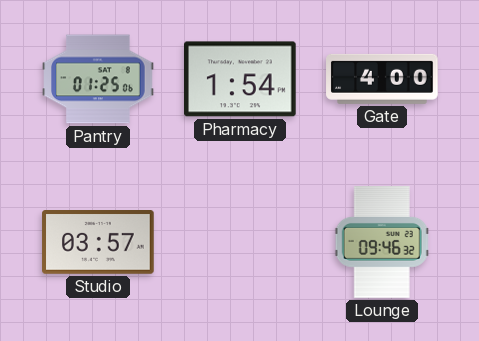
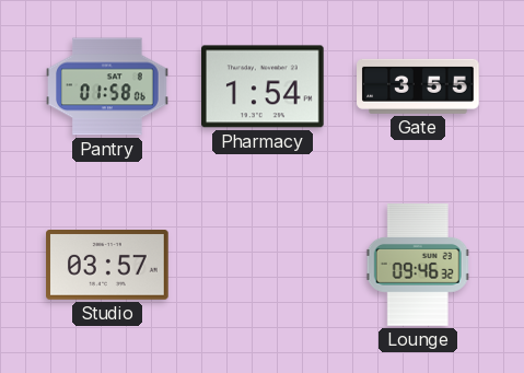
Pantry: 01:25 -> 01:58
Gate: 4:00 -> 3:55
